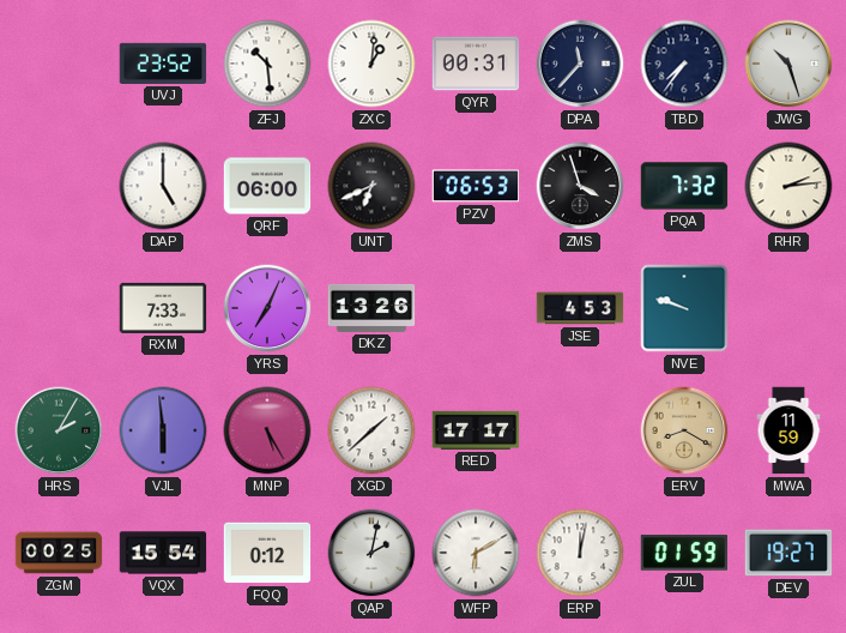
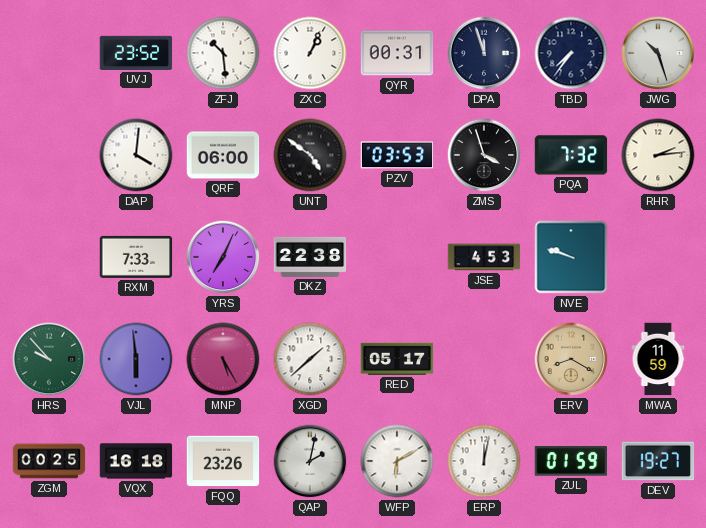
ZXC: 1:01 -> 1:04
DPA: 11:37 -> 11:57
DAP: 5:00 -> 4:01
UNT: 6:41 -> 4:51
PZV: 06:53 -> 03:53
DKZ: 13:26 -> 22:38
HRS: 2:05 -> 9:53
RED: 17:17 -> 05:17
VQX: 15:54 -> 16:18
FQQ: 0:12 -> 23:26
